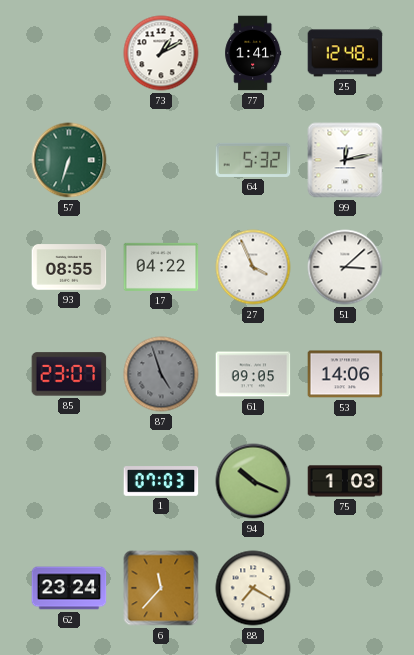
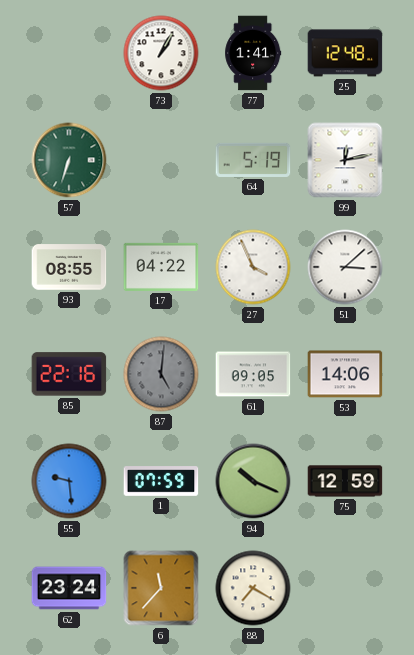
73: 1:10 -> 1:05
64: 5:32 -> 5:19
85: 23:07 -> 22:16
87: 4:57 -> 5:01
55: none -> 9:29
1: 07:03 -> 07:59
75: 1:03 -> 12:59
